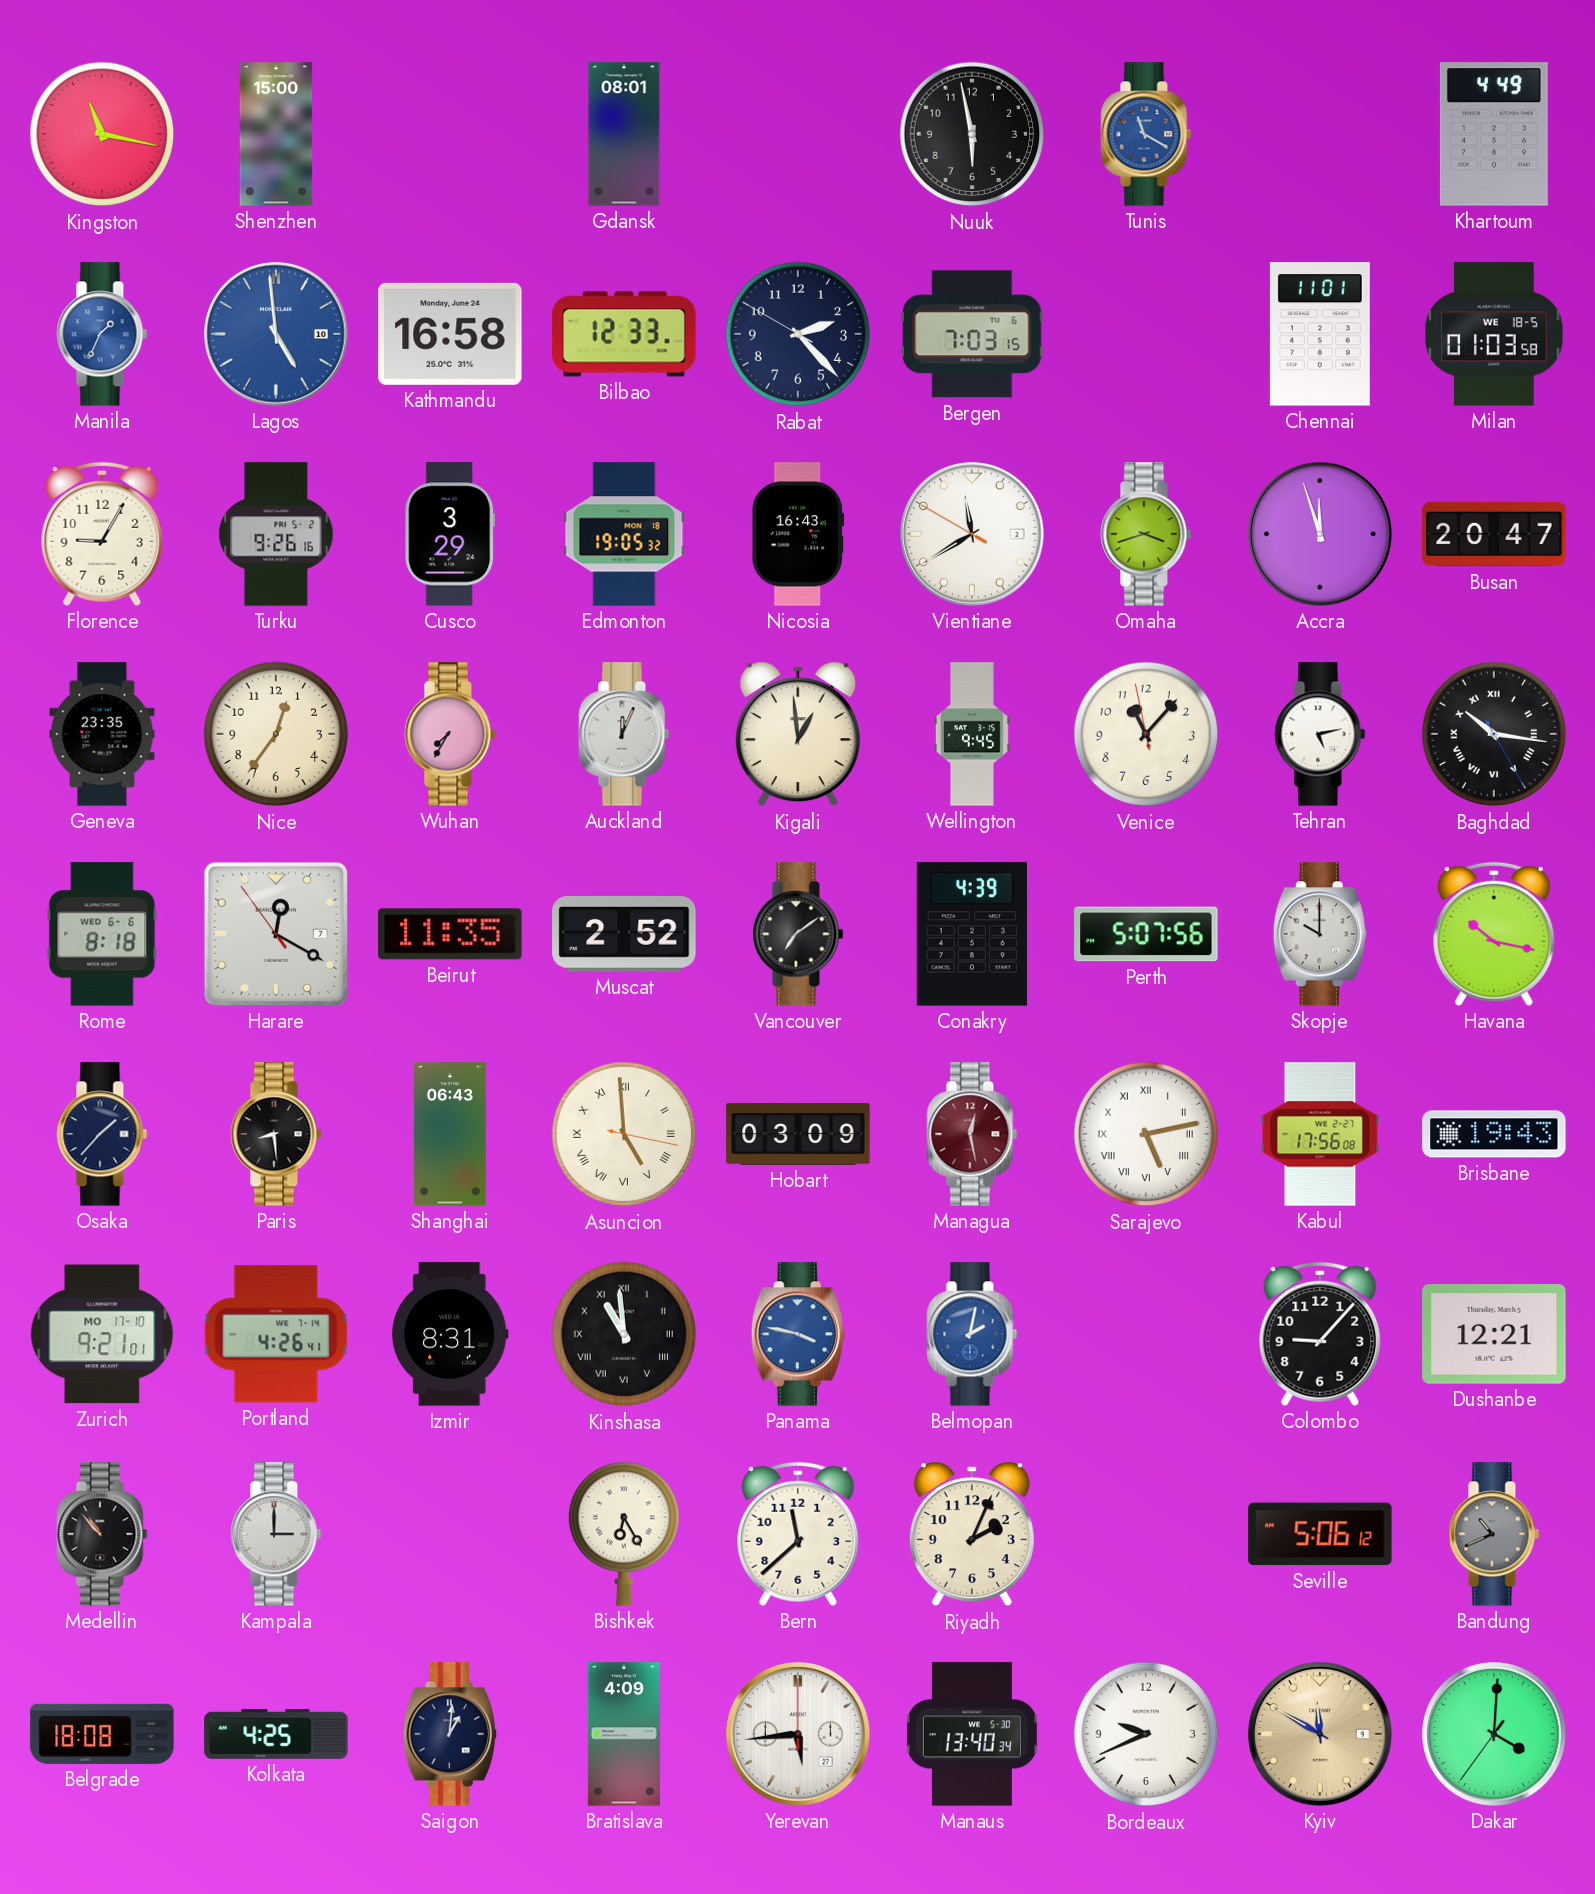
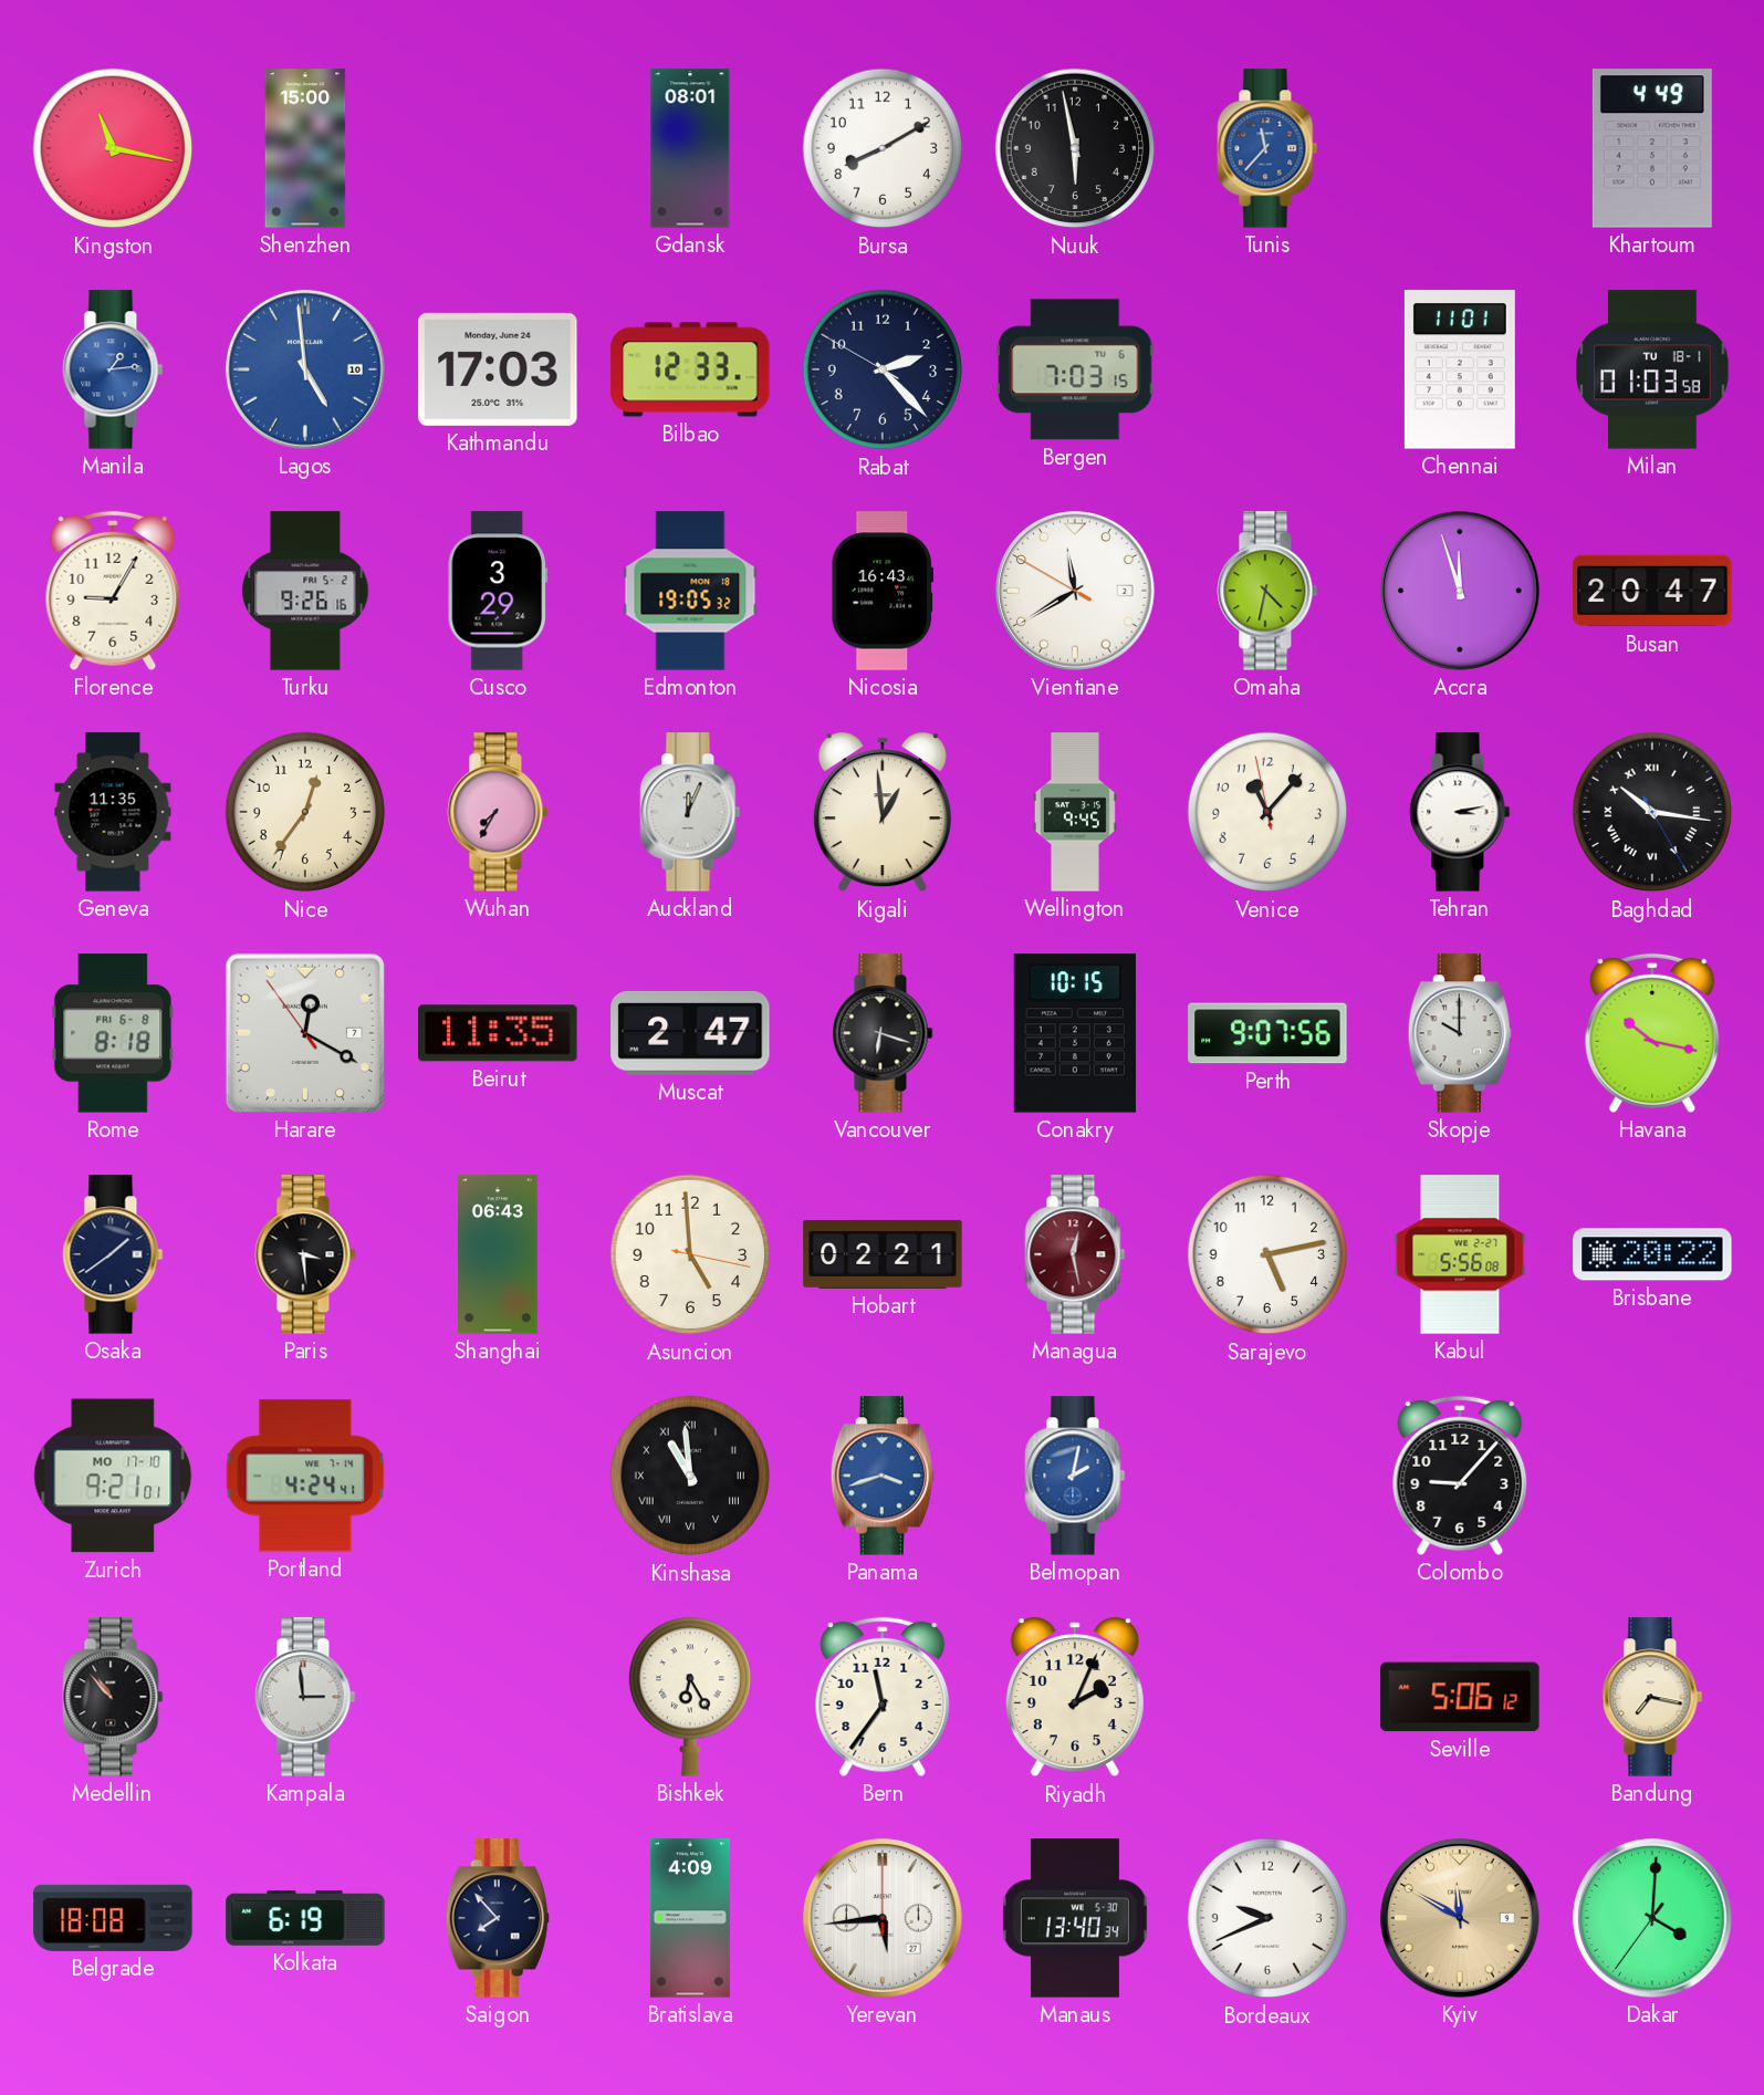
Bursa: none -> 8:10
Tunis: 11:20 -> 11:37
Manila: 1:34 -> 1:14
Kathmandu: 16:58 -> 17:03
Milan date: WE 18-5 -> TU 18-1
Omaha: 3:42 -> 4:32
Geneva: 23:35 -> 11:35
Tehran: 5:13 -> 3:13
Rome date: WED 6-6 -> FRI 6-8
Muscat: 2:52 -> 2:47
Vancouver: 7:09 -> 6:18
Conakry: 4:39 -> 10:15
Perth: 5:07 -> 9:07
Osaka: 1:37 -> 1:39
Paris: 8:29 -> 3:29
Asuncion numerals: Roman -> Arabic
Hobart: 03:09 -> 02:21
Sarajevo numerals: Roman -> Arabic
Kabul: 17:56 -> 5:56
Brisbane: 19:43 -> 20:22
Portland: 4:26 -> 4:24
Izmir: 8:31 -> none
Panama: 3:47 -> 3:42
Dushanbe: 12:21 -> none
Kampala: 3:00 -> 2:59
Bern: 11:38 -> 11:36
Bandung: 10:41 -> 7:17
Bandung dial: grey -> cream
Kolkata: 4:25 -> 6:19
Saigon: 1:01 -> 7:53
